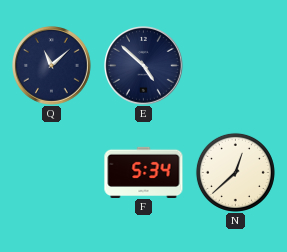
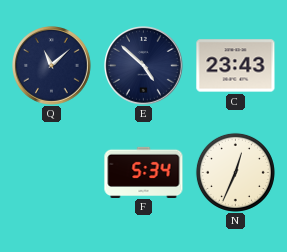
C: none -> 23:43
N: 12:38 -> 12:34
